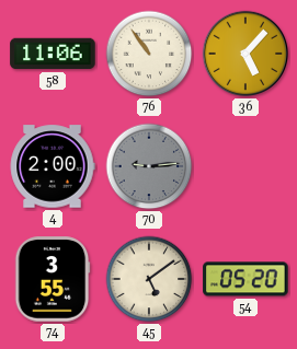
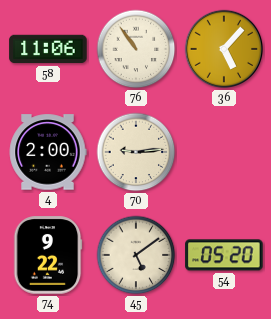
70 dial: grey -> cream
74: 3:55 -> 9:22
